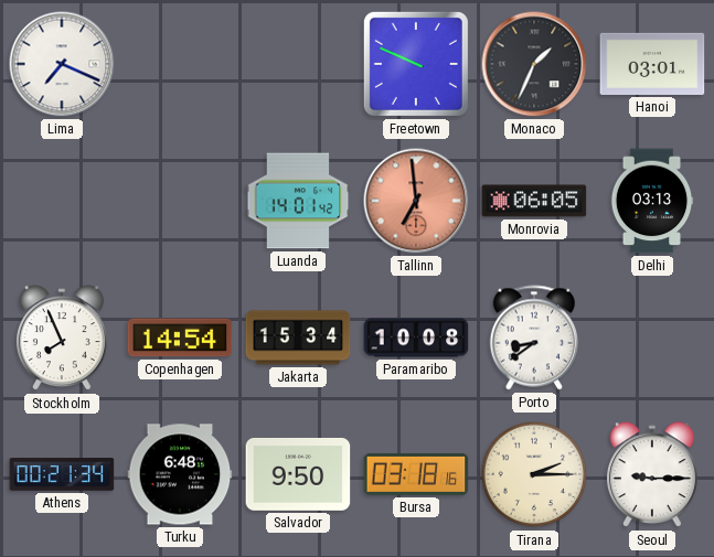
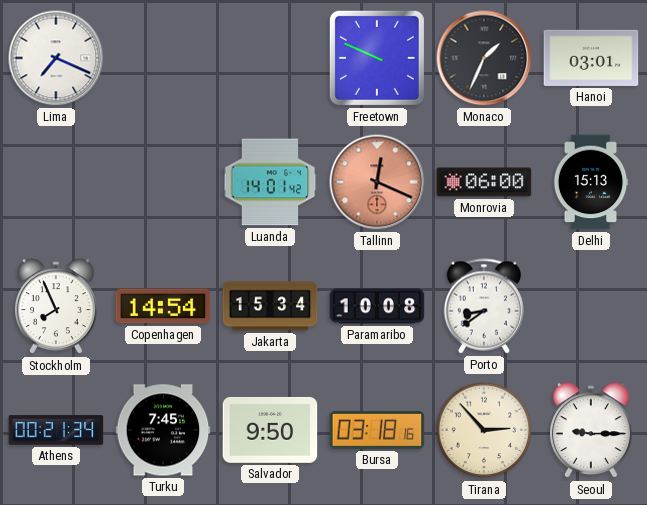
Tallinn: 6:59 -> 12:19
Monrovia: 06:05 -> 06:00
Delhi: 03:13 -> 15:13
Turku: 6:48 -> 7:45
Tirana: 2:15 -> 2:53
